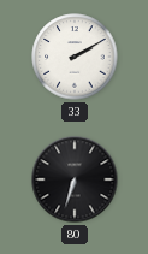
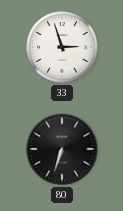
33: 2:10 -> 2:57
